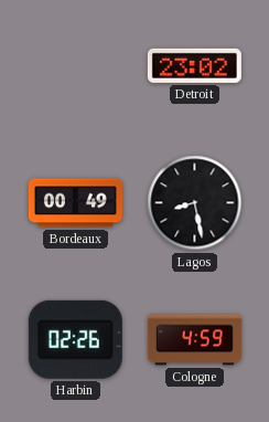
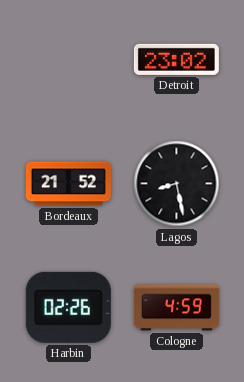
Bordeaux: 00:49 -> 21:52
